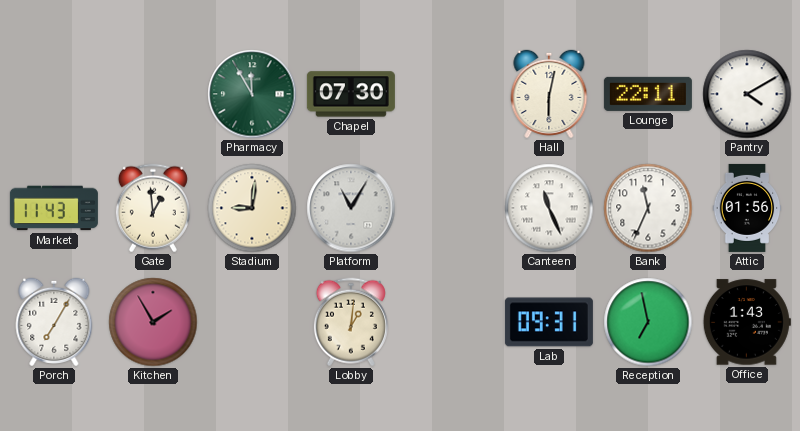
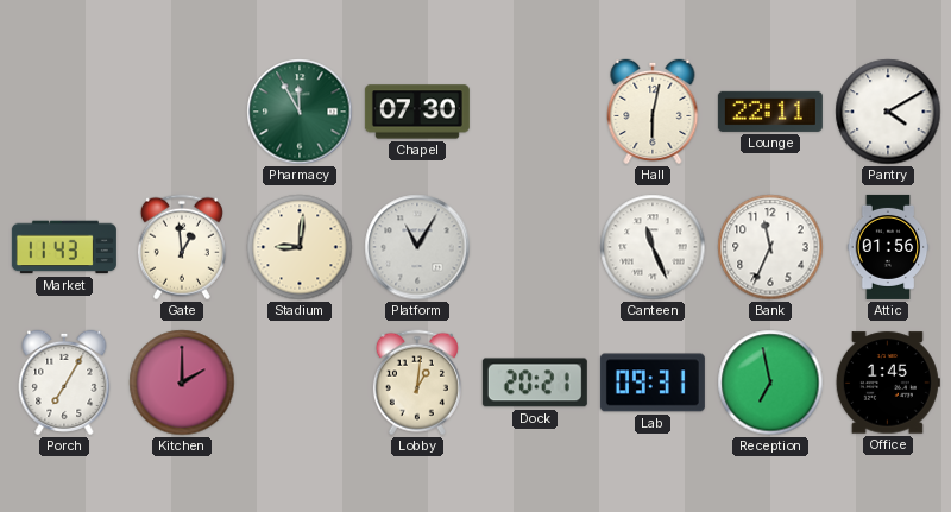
Kitchen: 1:55 -> 2:00
Dock: none -> 20:21
Office: 1:43 -> 1:45
